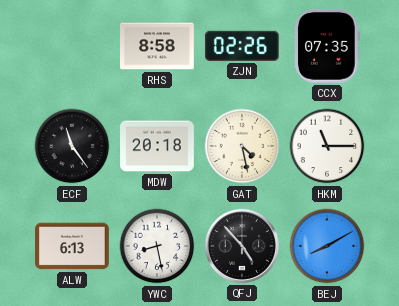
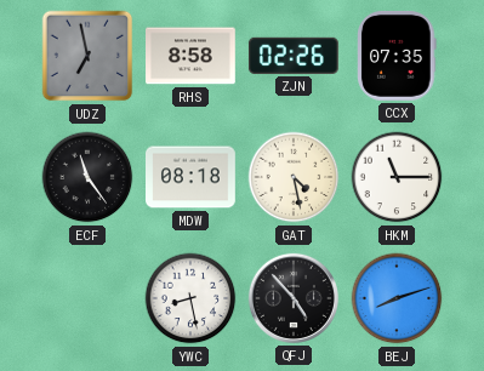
UDZ: none -> 6:58
MDW: 20:18 -> 08:18
ALW: 6:13 -> none
BEJ: 8:10 -> 8:12
